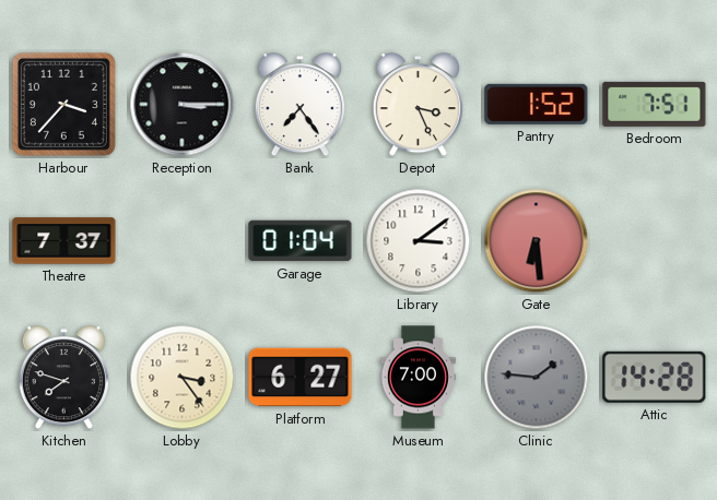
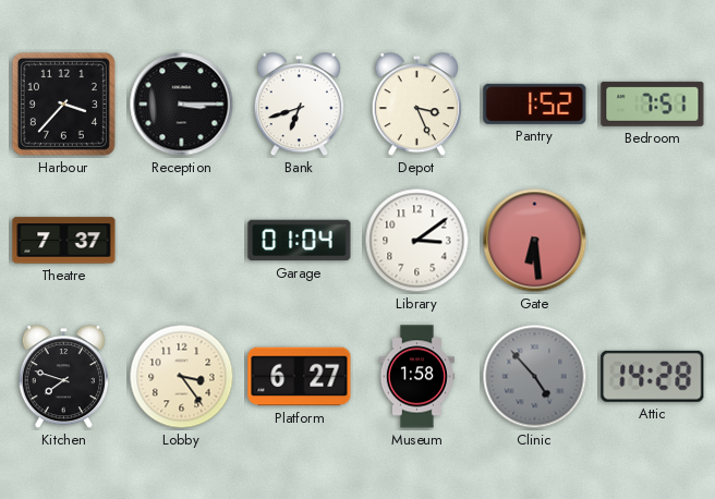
Bank: 7:24 -> 6:42
Museum: 7:00 -> 1:58
Clinic: 1:46 -> 4:53
